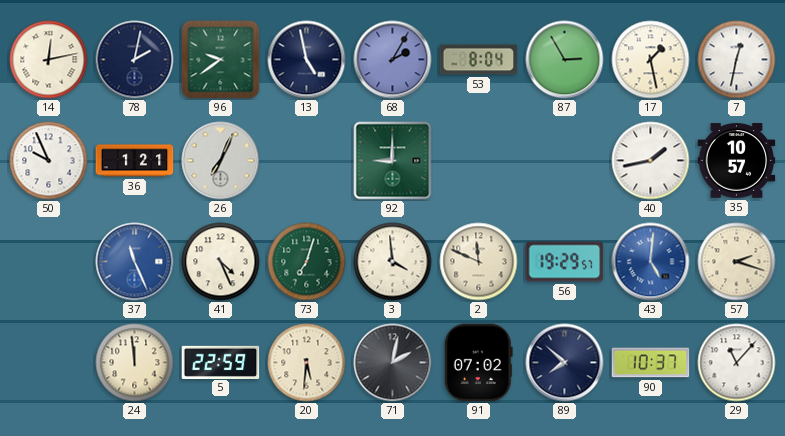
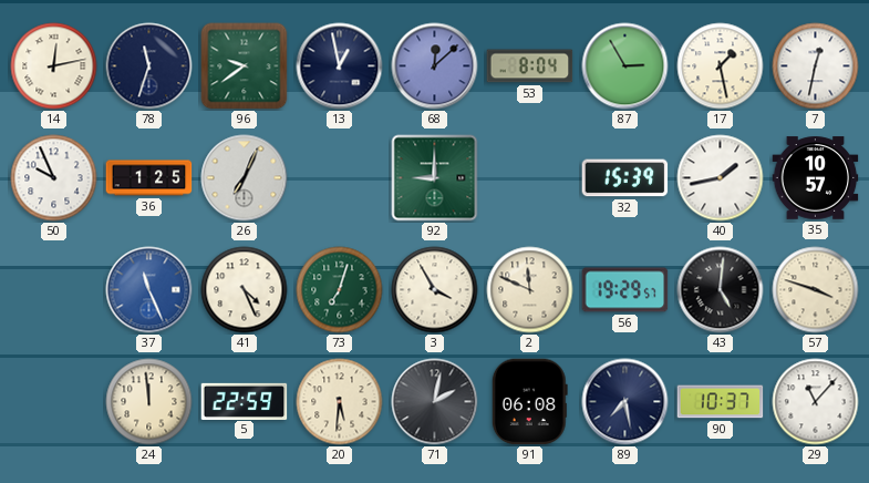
78: 2:02 -> 11:33
13: 4:58 -> 12:58
68: 2:05 -> 12:08
36: 1:21 -> 1:25
32: none -> 15:39
3: 3:59 -> 3:55
43 dial: blue -> black
57: 2:18 -> 3:48
91: 07:02 -> 06:08
89: 7:52 -> 7:28
